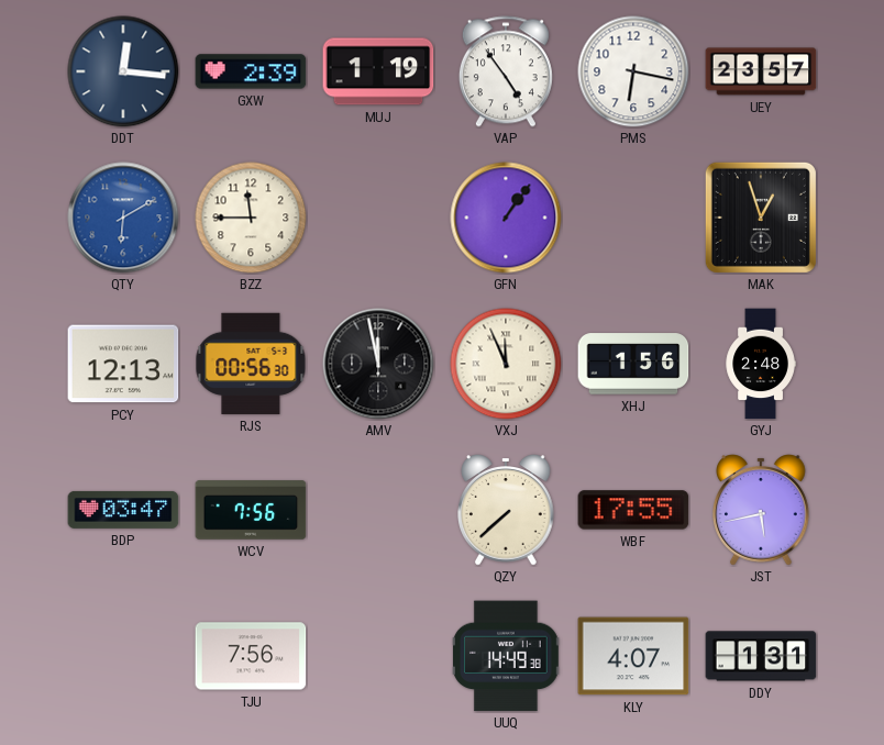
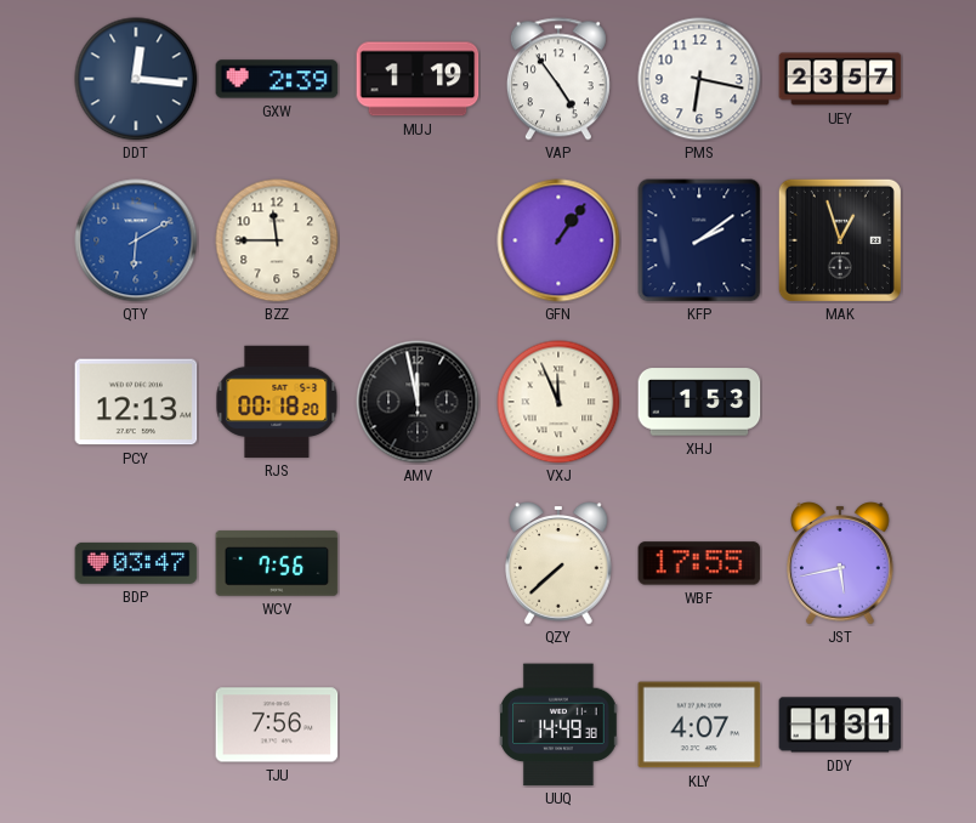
KFP: none -> 2:09
RJS: 00:56 -> 00:18
XHJ: 1:56 -> 1:53
GYJ: 2:48 -> none
